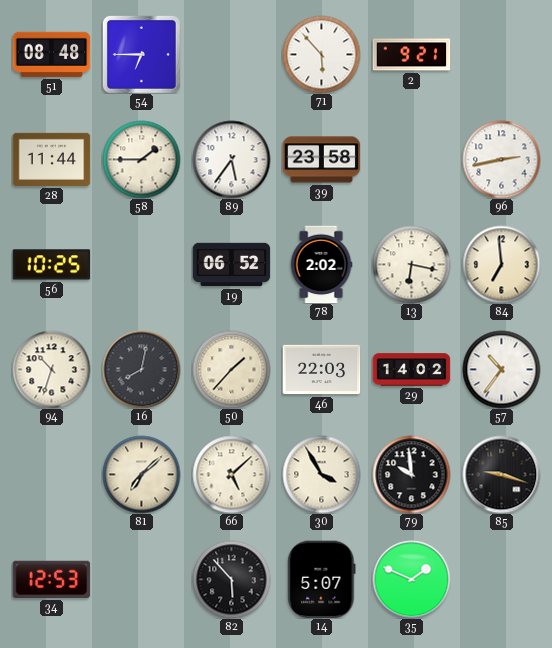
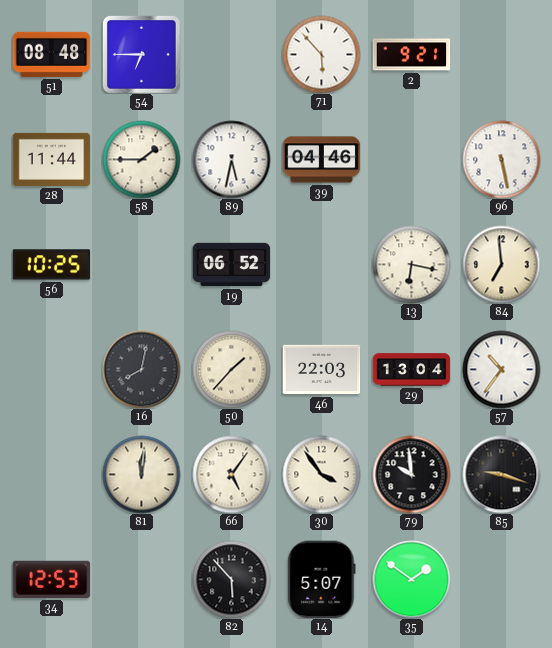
89: 5:36 -> 5:32
39: 23:58 -> 04:46
96: 2:43 -> 5:28
78: 2:02 -> none
94: 10:33 -> none
29: 14:02 -> 13:04
81: 7:08 -> 12:01
66: 5:08 -> 5:06
30: 3:55 -> 3:54
35: 1:49 -> 1:51
